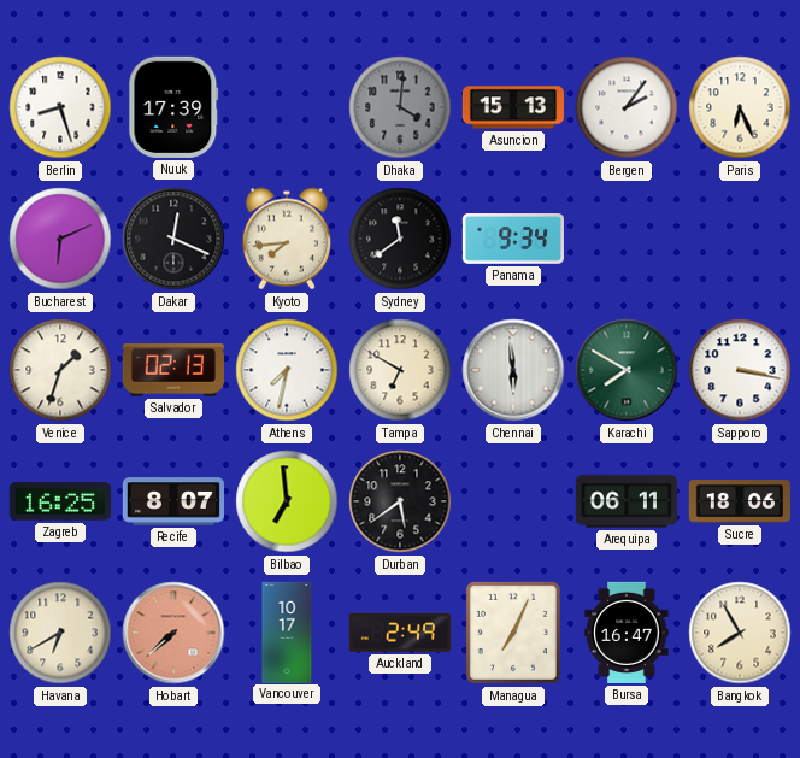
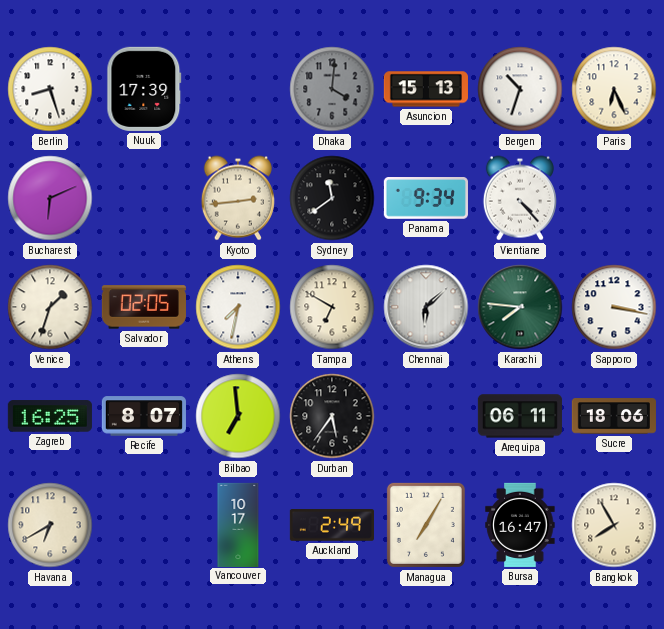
Bergen: 2:06 -> 10:33
Dakar: 12:19 -> none
Kyoto: 7:44 -> 2:44
Vientiane: none -> 4:23
Salvador: 02:13 -> 02:05
Chennai: 5:59 -> 6:08
Karachi: 7:50 -> 7:46
Durban: 5:39 -> 5:36
Hobart: 7:38 -> none
Managua: 7:04 -> 7:05
